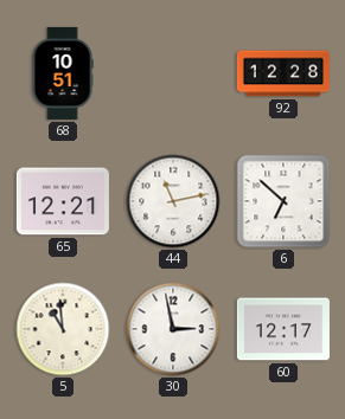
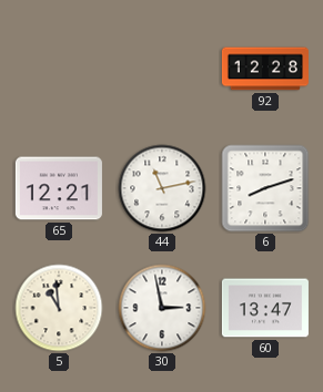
68: 10:51 -> none
6: 6:52 -> 8:12
60: 12:17 -> 13:47
